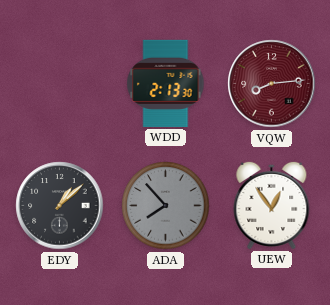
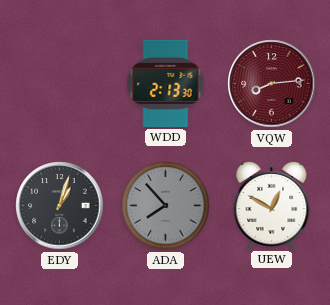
EDY: 1:08 -> 1:03
UEW: 12:54 -> 12:50
